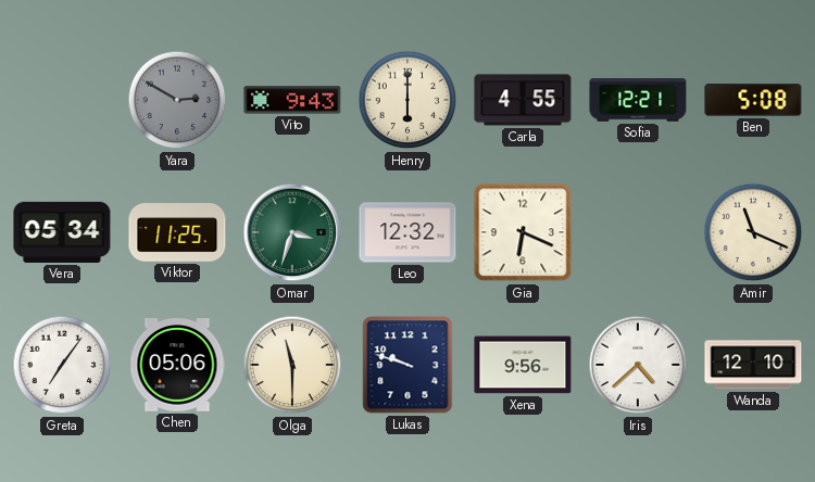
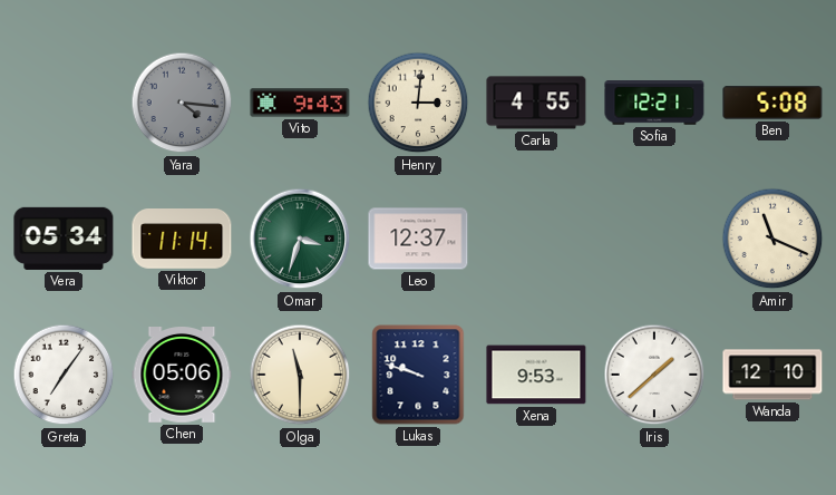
Yara: 2:50 -> 4:16
Henry: 6:00 -> 3:01
Viktor: 11:25 -> 11:14
Leo: 12:32 -> 12:37
Gia: 6:19 -> none
Xena: 9:56 -> 9:53
Iris: 4:38 -> 1:38
